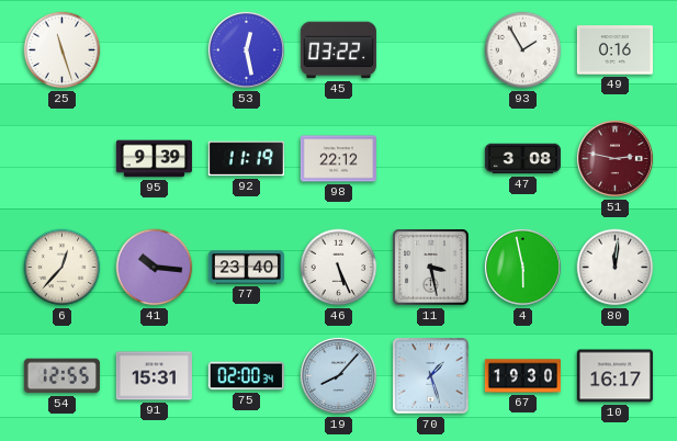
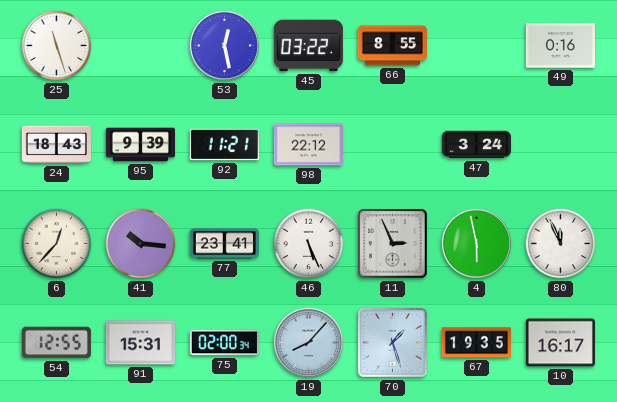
66: none -> 8:55
93: 1:55 -> none
24: none -> 18:43
92: 11:19 -> 11:21
47: 3:08 -> 3:24
51: 2:47 -> none
77: 23:40 -> 23:41
11: 3:28 -> 2:56
80: 12:01 -> 11:56
67: 19:30 -> 19:35
